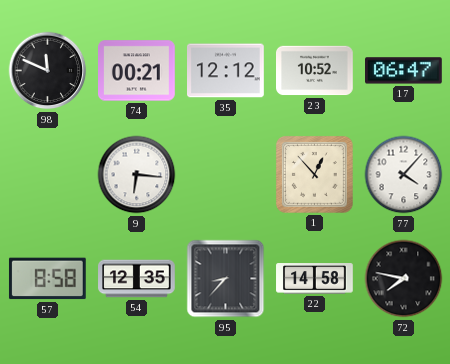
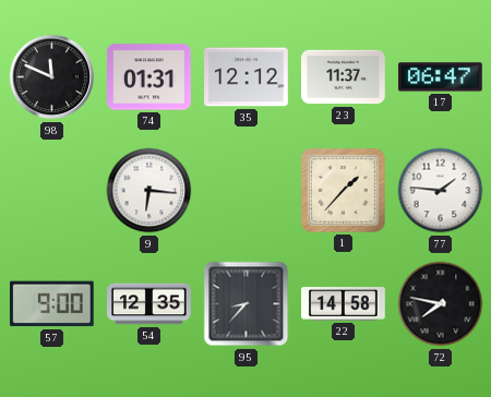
74: 00:21 -> 01:31
23: 10:52 -> 11:37
1: 12:53 -> 1:37
77: 4:07 -> 1:46
57: 8:58 -> 9:00
